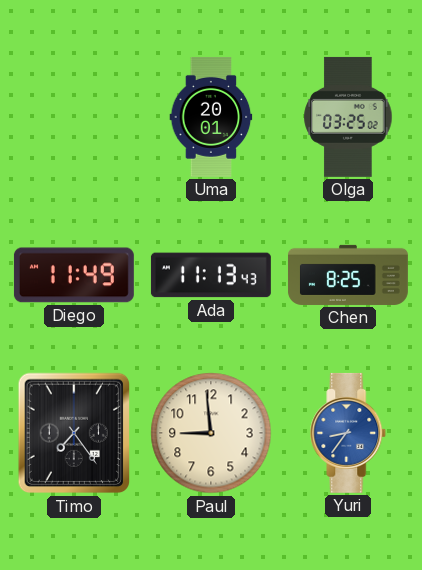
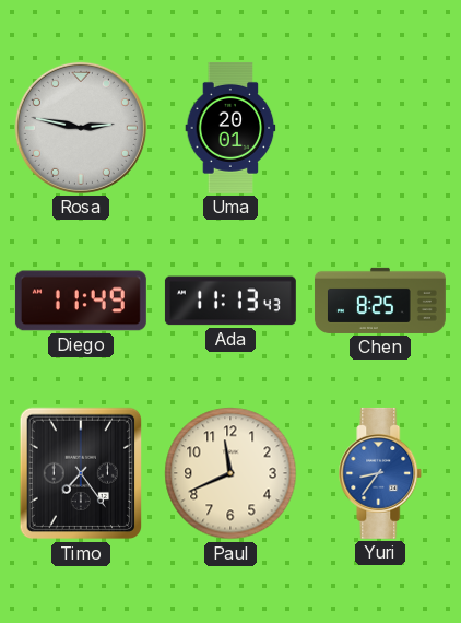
Rosa: none -> 2:47
Olga: 03:25 -> none
Paul: 8:59 -> 11:41
